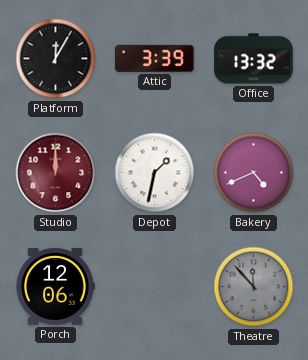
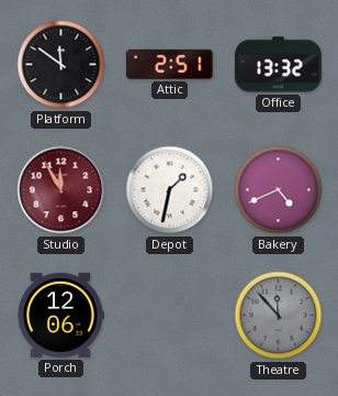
Platform: 12:05 -> 11:51
Attic: 3:39 -> 2:51
Studio: 12:00 -> 11:55
